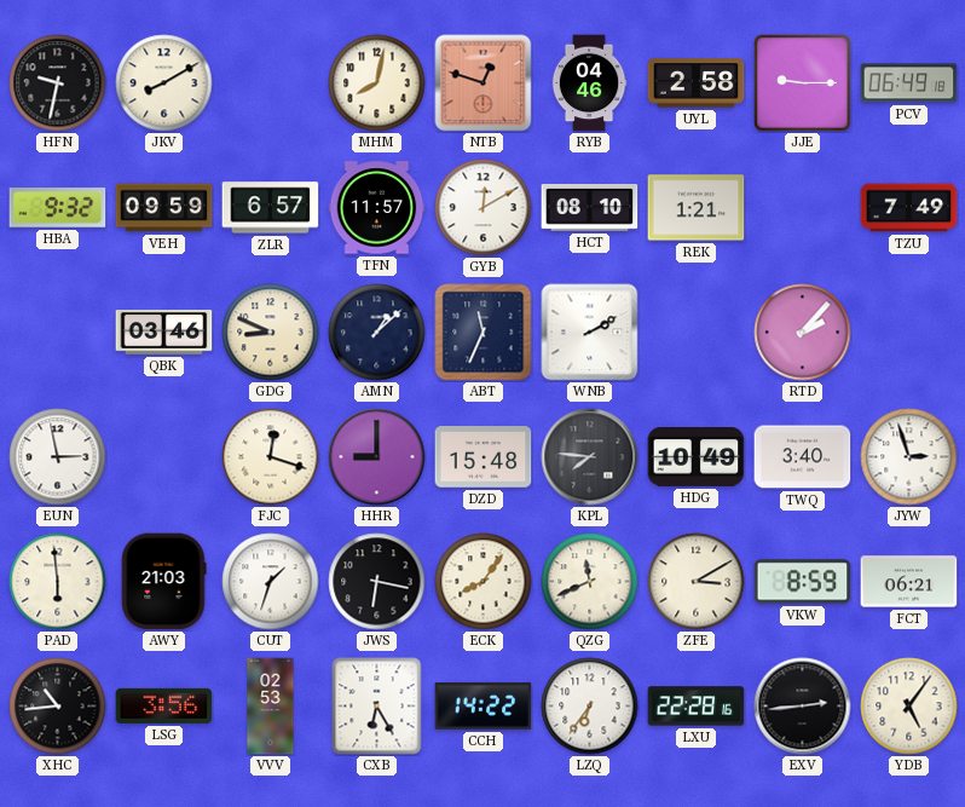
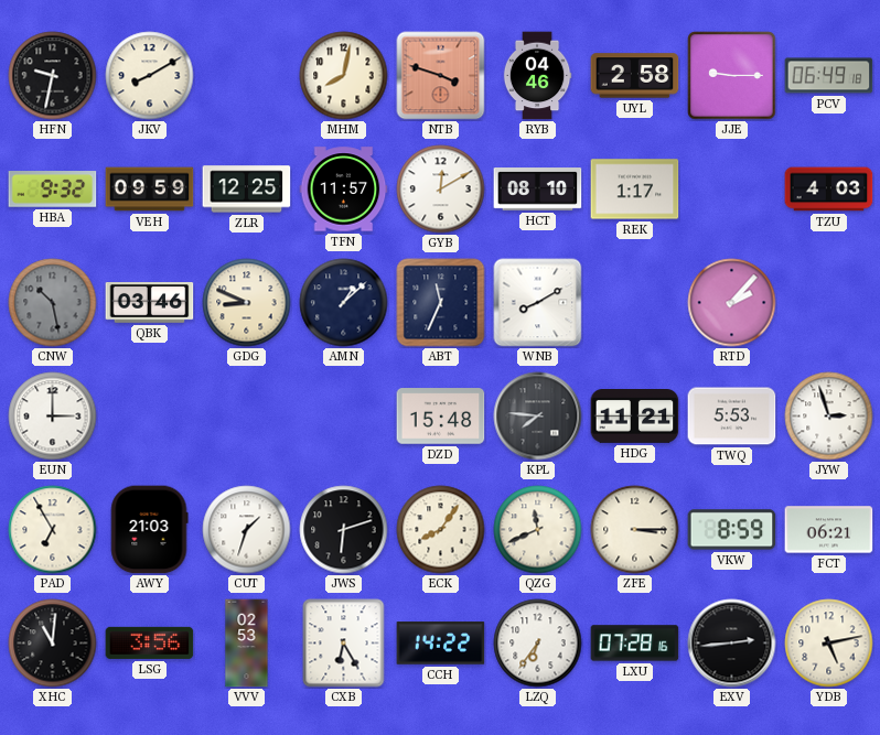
NTB: 12:48 -> 3:48
ZLR: 6:57 -> 12:25
REK: 1:21 -> 1:17
TZU: 7:49 -> 4:03
CNW: none -> 10:28
WNB: 2:10 -> 8:10
EUN: 2:58 -> 3:00
FJC: 12:18 -> none
HHR: 9:00 -> none
HDG: 10:49 -> 11:21
TWQ: 3:40 -> 5:53
PAD: 5:59 -> 6:55
JWS: 6:17 -> 6:12
ZFE: 3:10 -> 3:15
XHC: 10:44 -> 11:01
LXU: 22:28 -> 07:28
YDB: 5:06 -> 5:13
